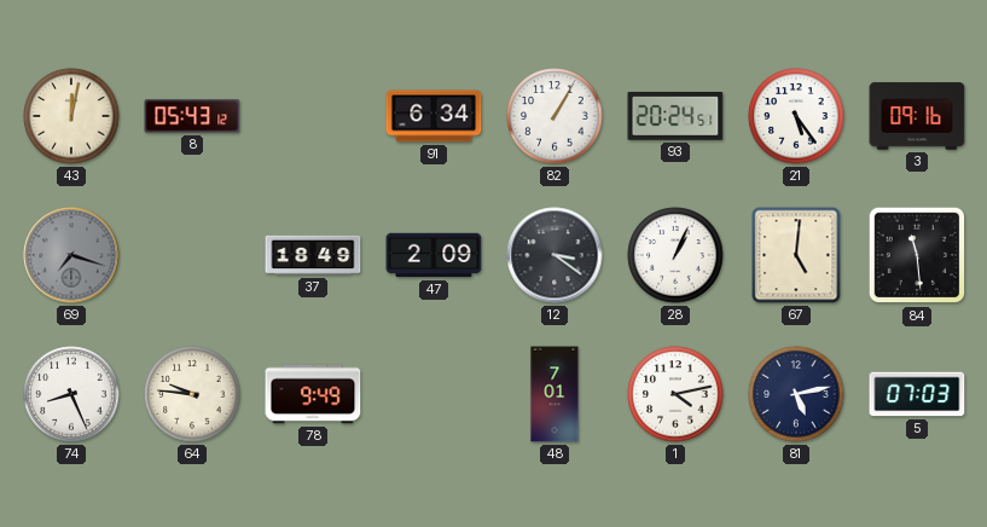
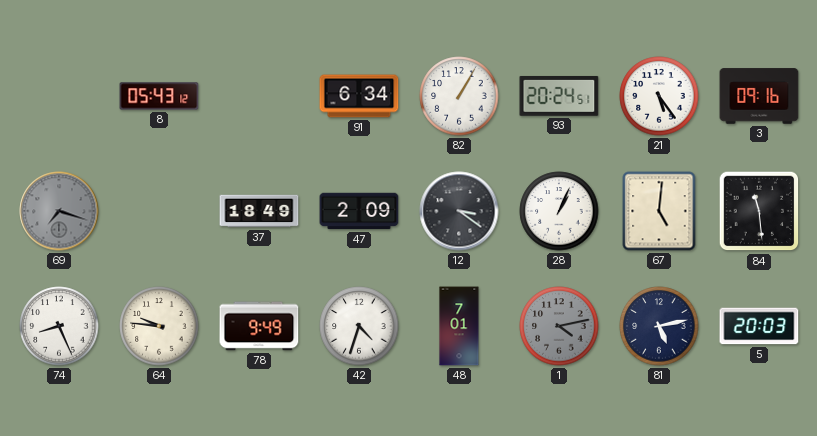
43: 12:02 -> none
42: none -> 4:33
1 dial: white -> grey
5: 07:03 -> 20:03
